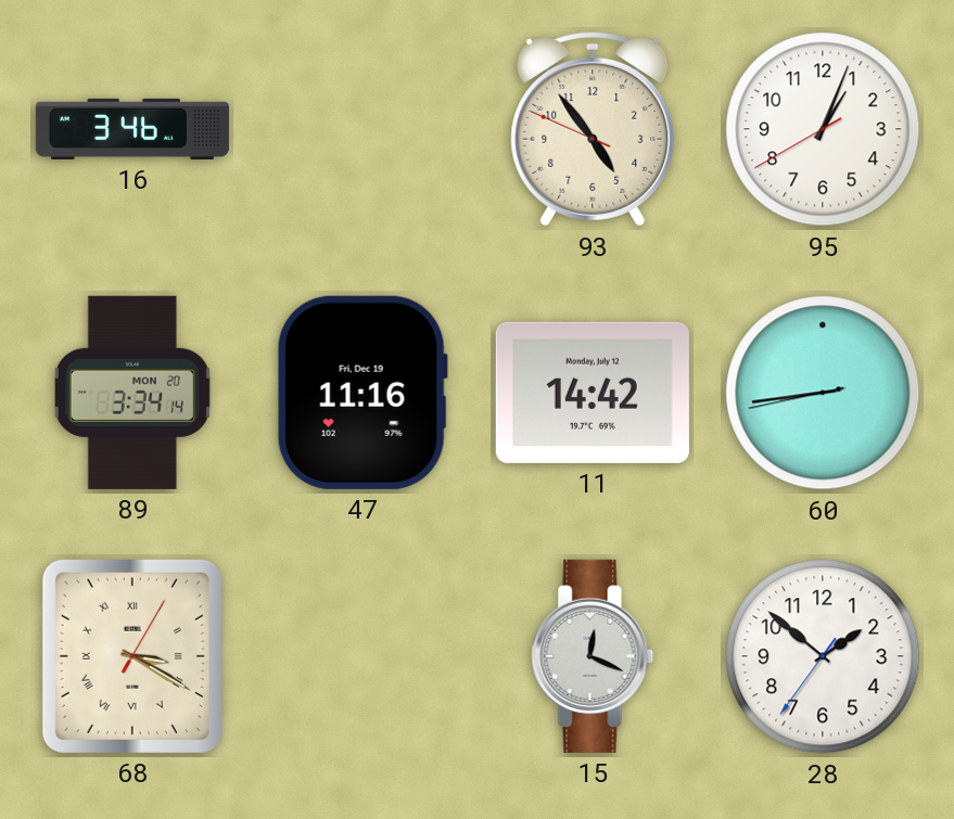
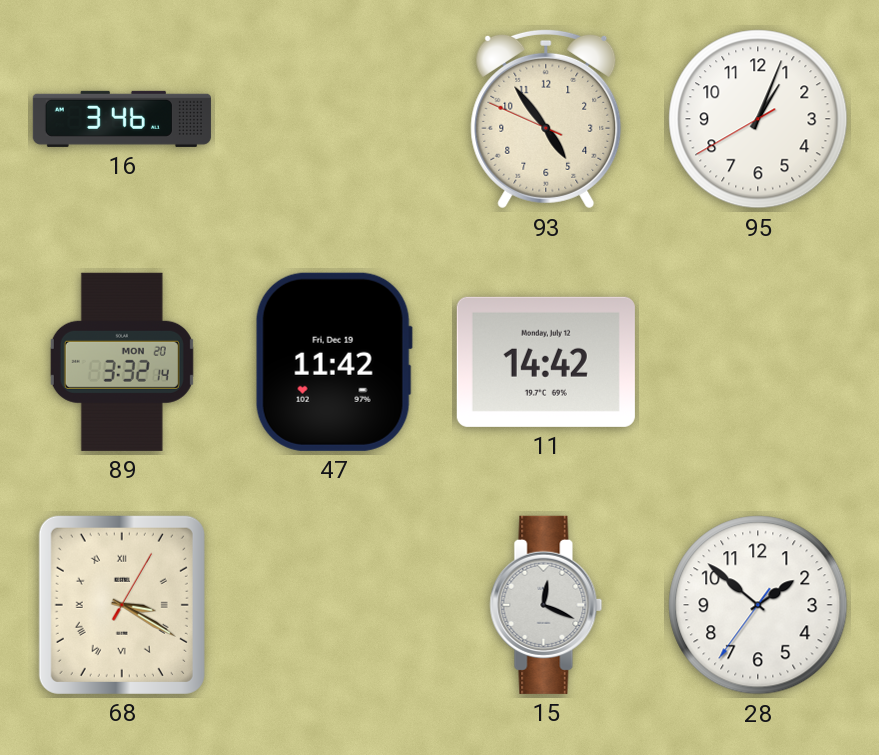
89: 3:34 -> 3:32
47: 11:16 -> 11:42
60: 8:43 -> none
